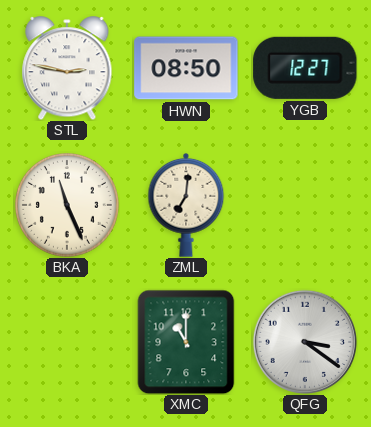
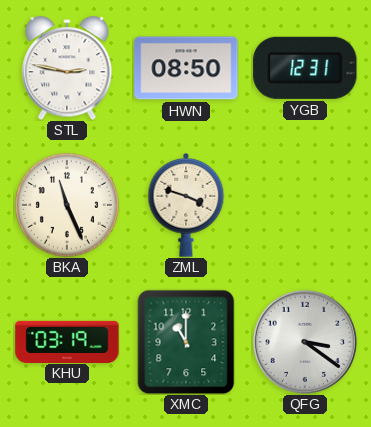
YGB: 12:27 -> 12:31
ZML: 7:01 -> 3:48
KHU: none -> 03:19
